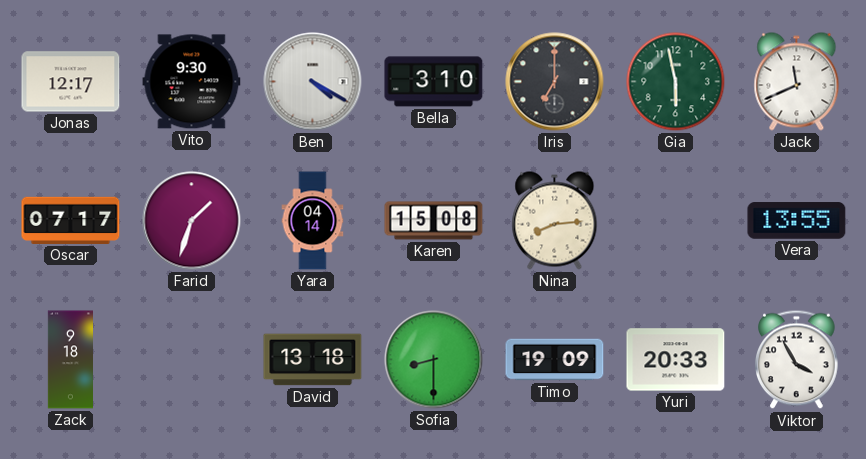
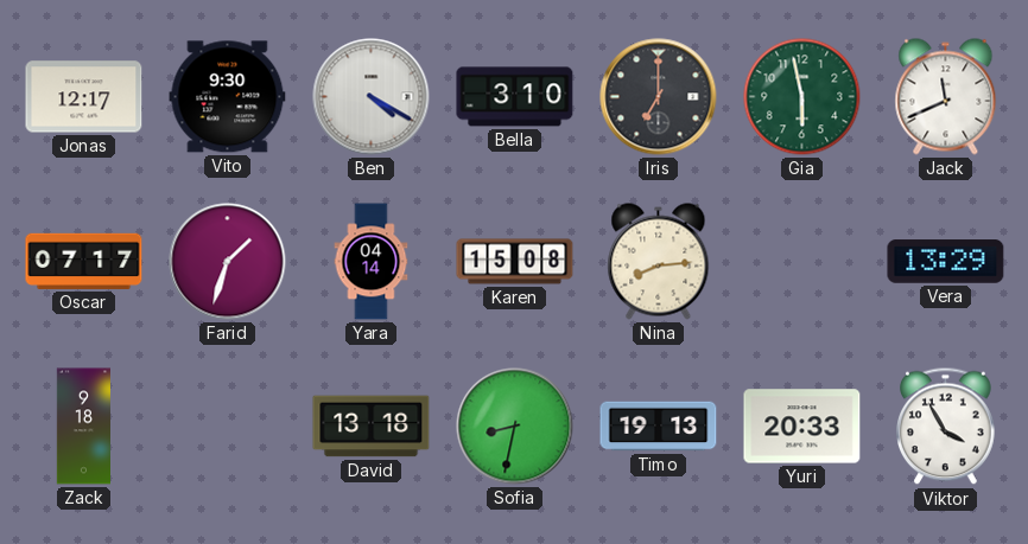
Vera: 13:55 -> 13:29
Sofia: 8:30 -> 8:32
Timo: 19:09 -> 19:13
